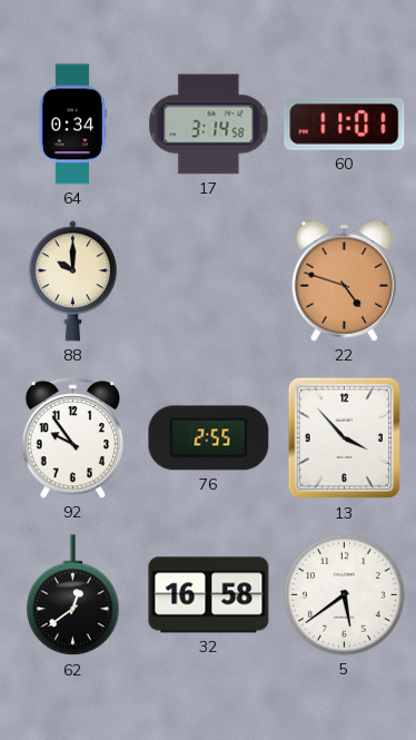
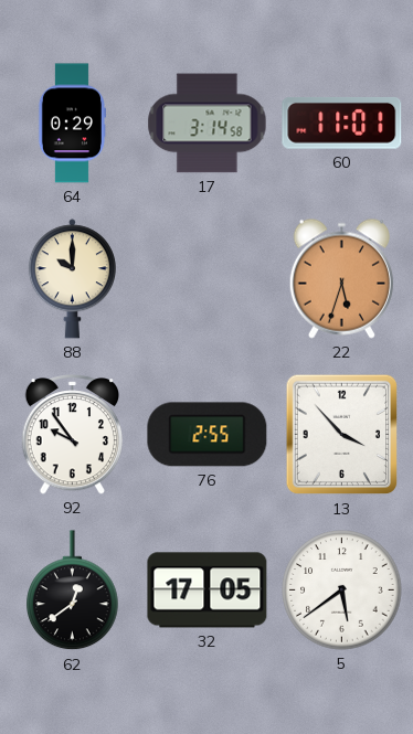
64: 0:34 -> 0:29
22: 4:48 -> 5:33
32: 16:58 -> 17:05
